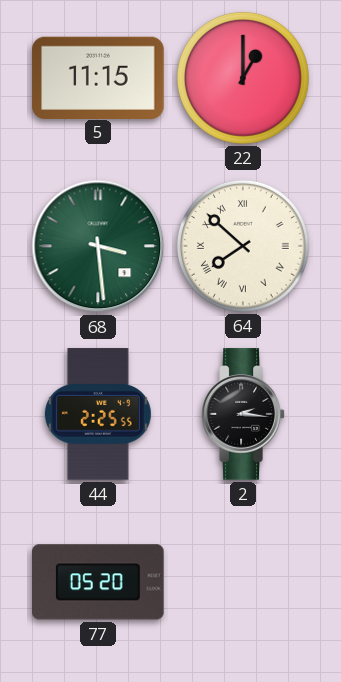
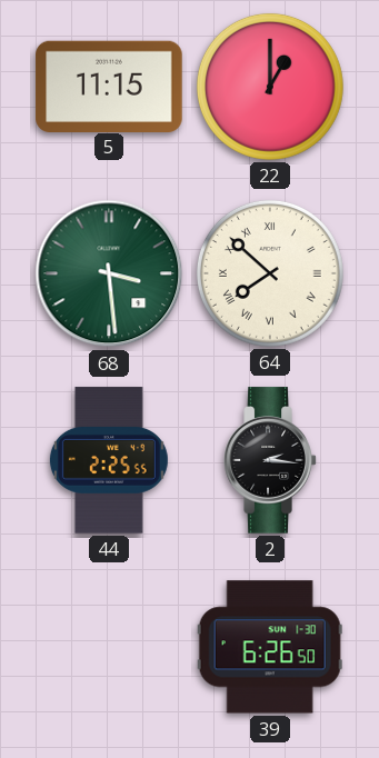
77: 05:20 -> none
39: none -> 6:26
